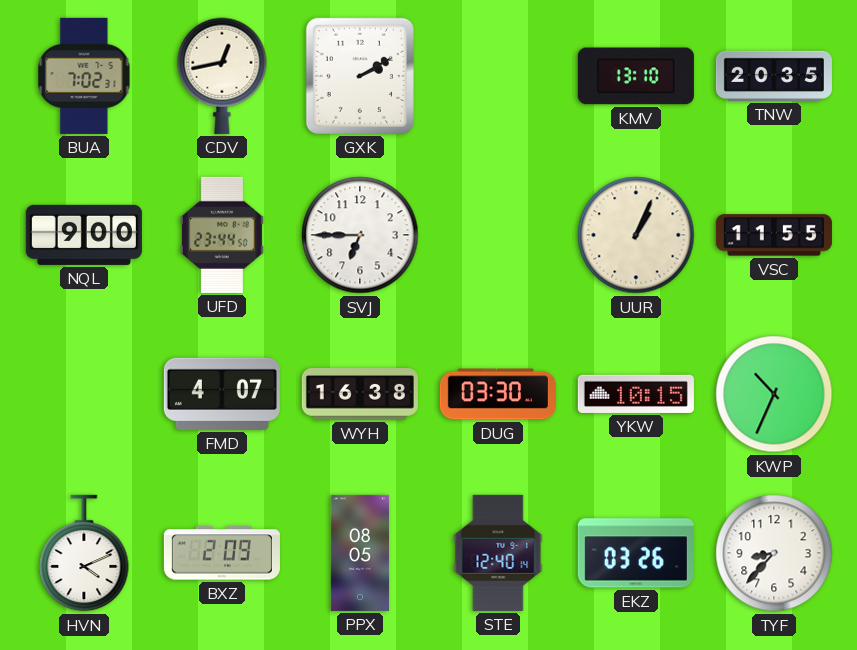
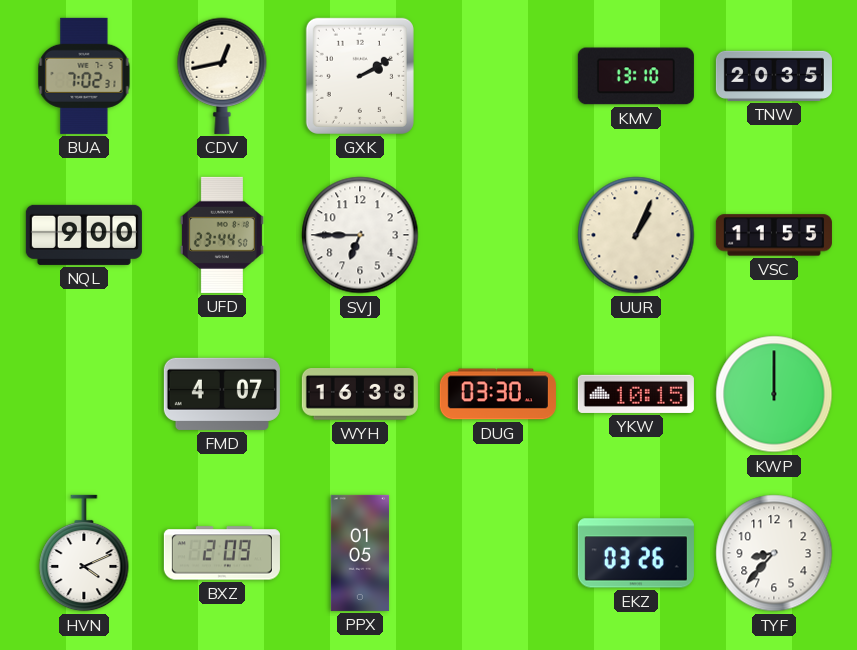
KWP: 10:34 -> 12:00
PPX: 08:05 -> 01:05
STE: 12:40 -> none
